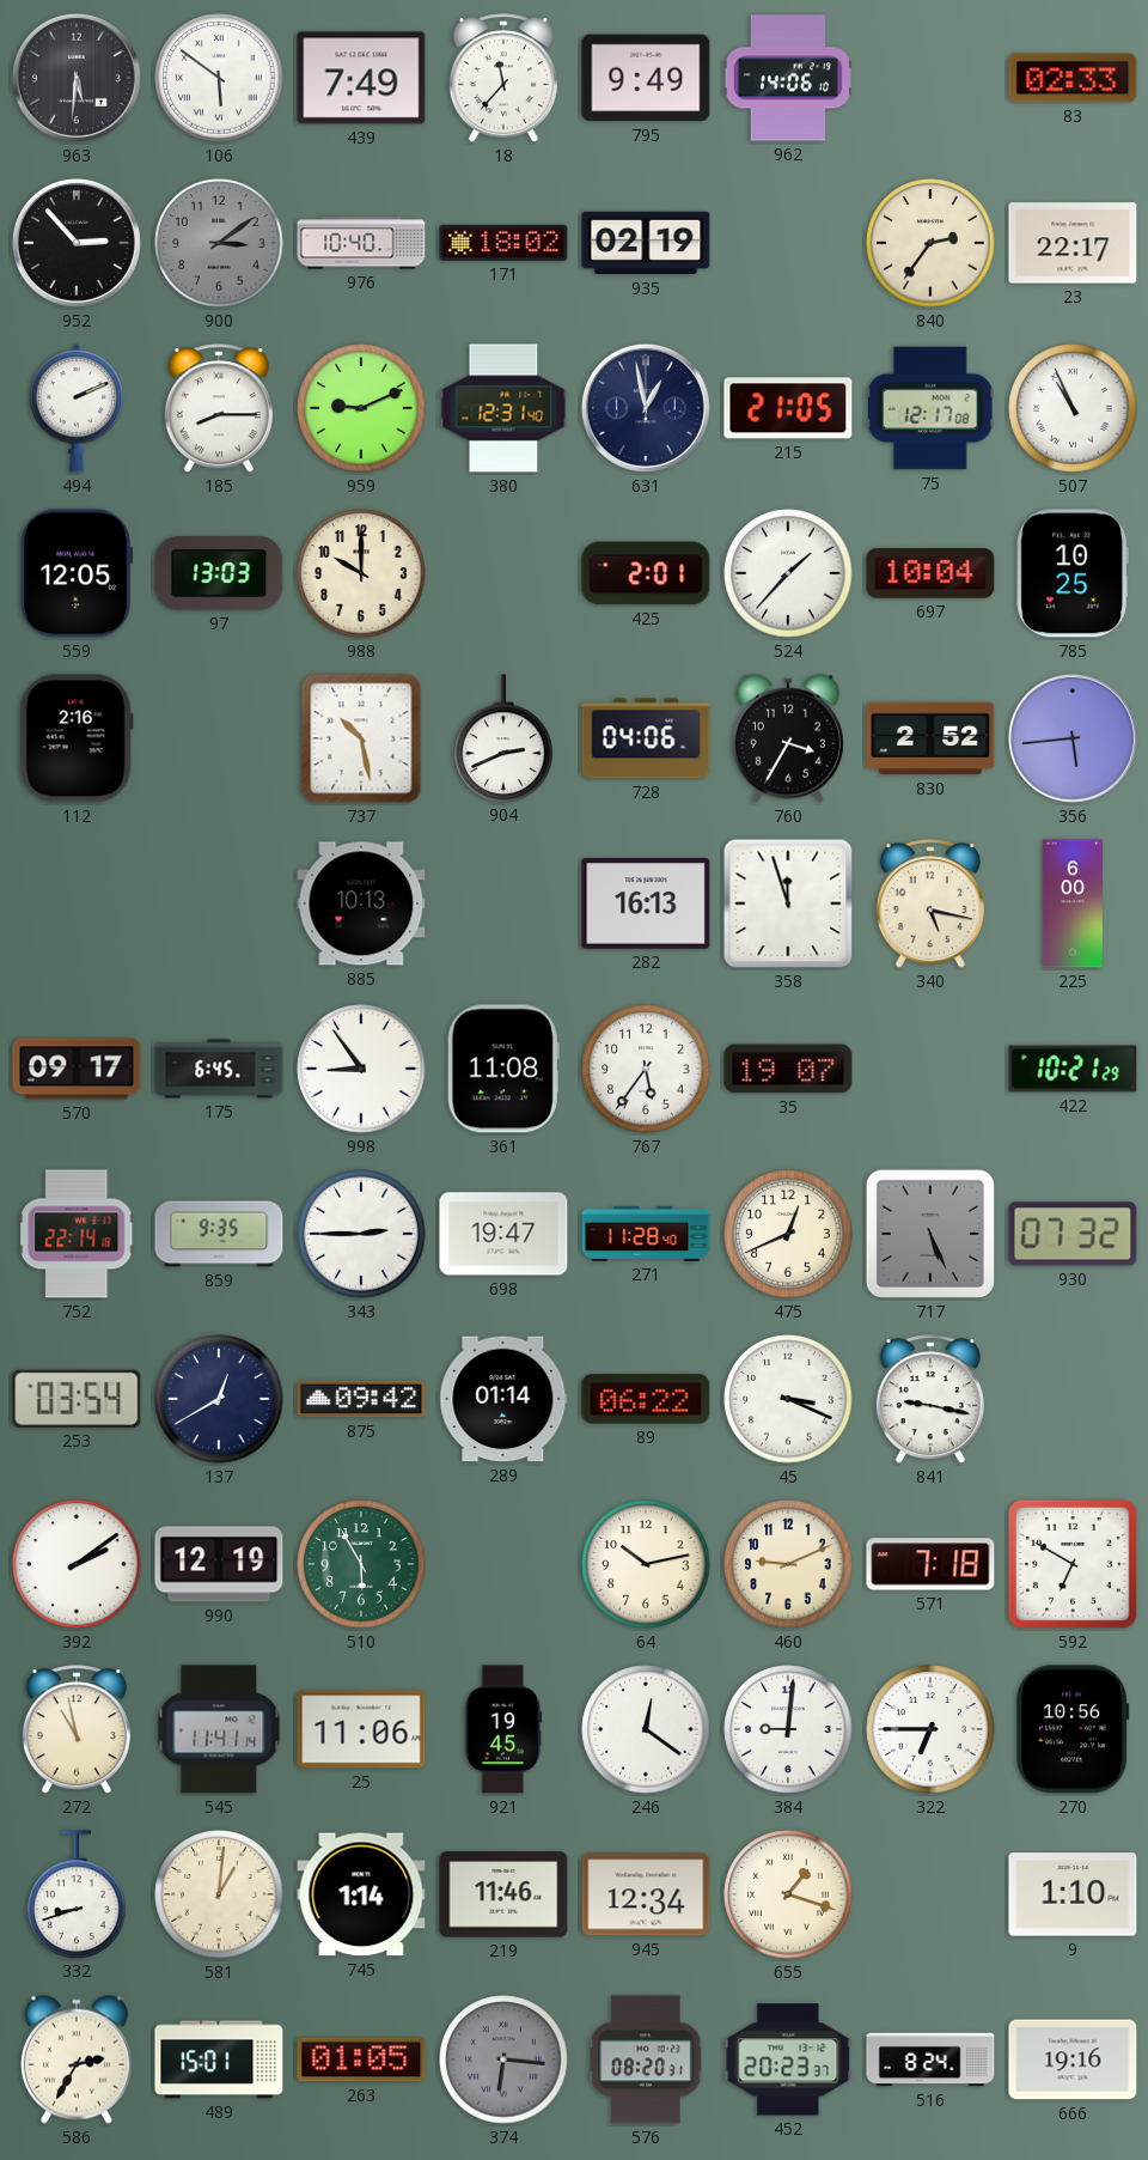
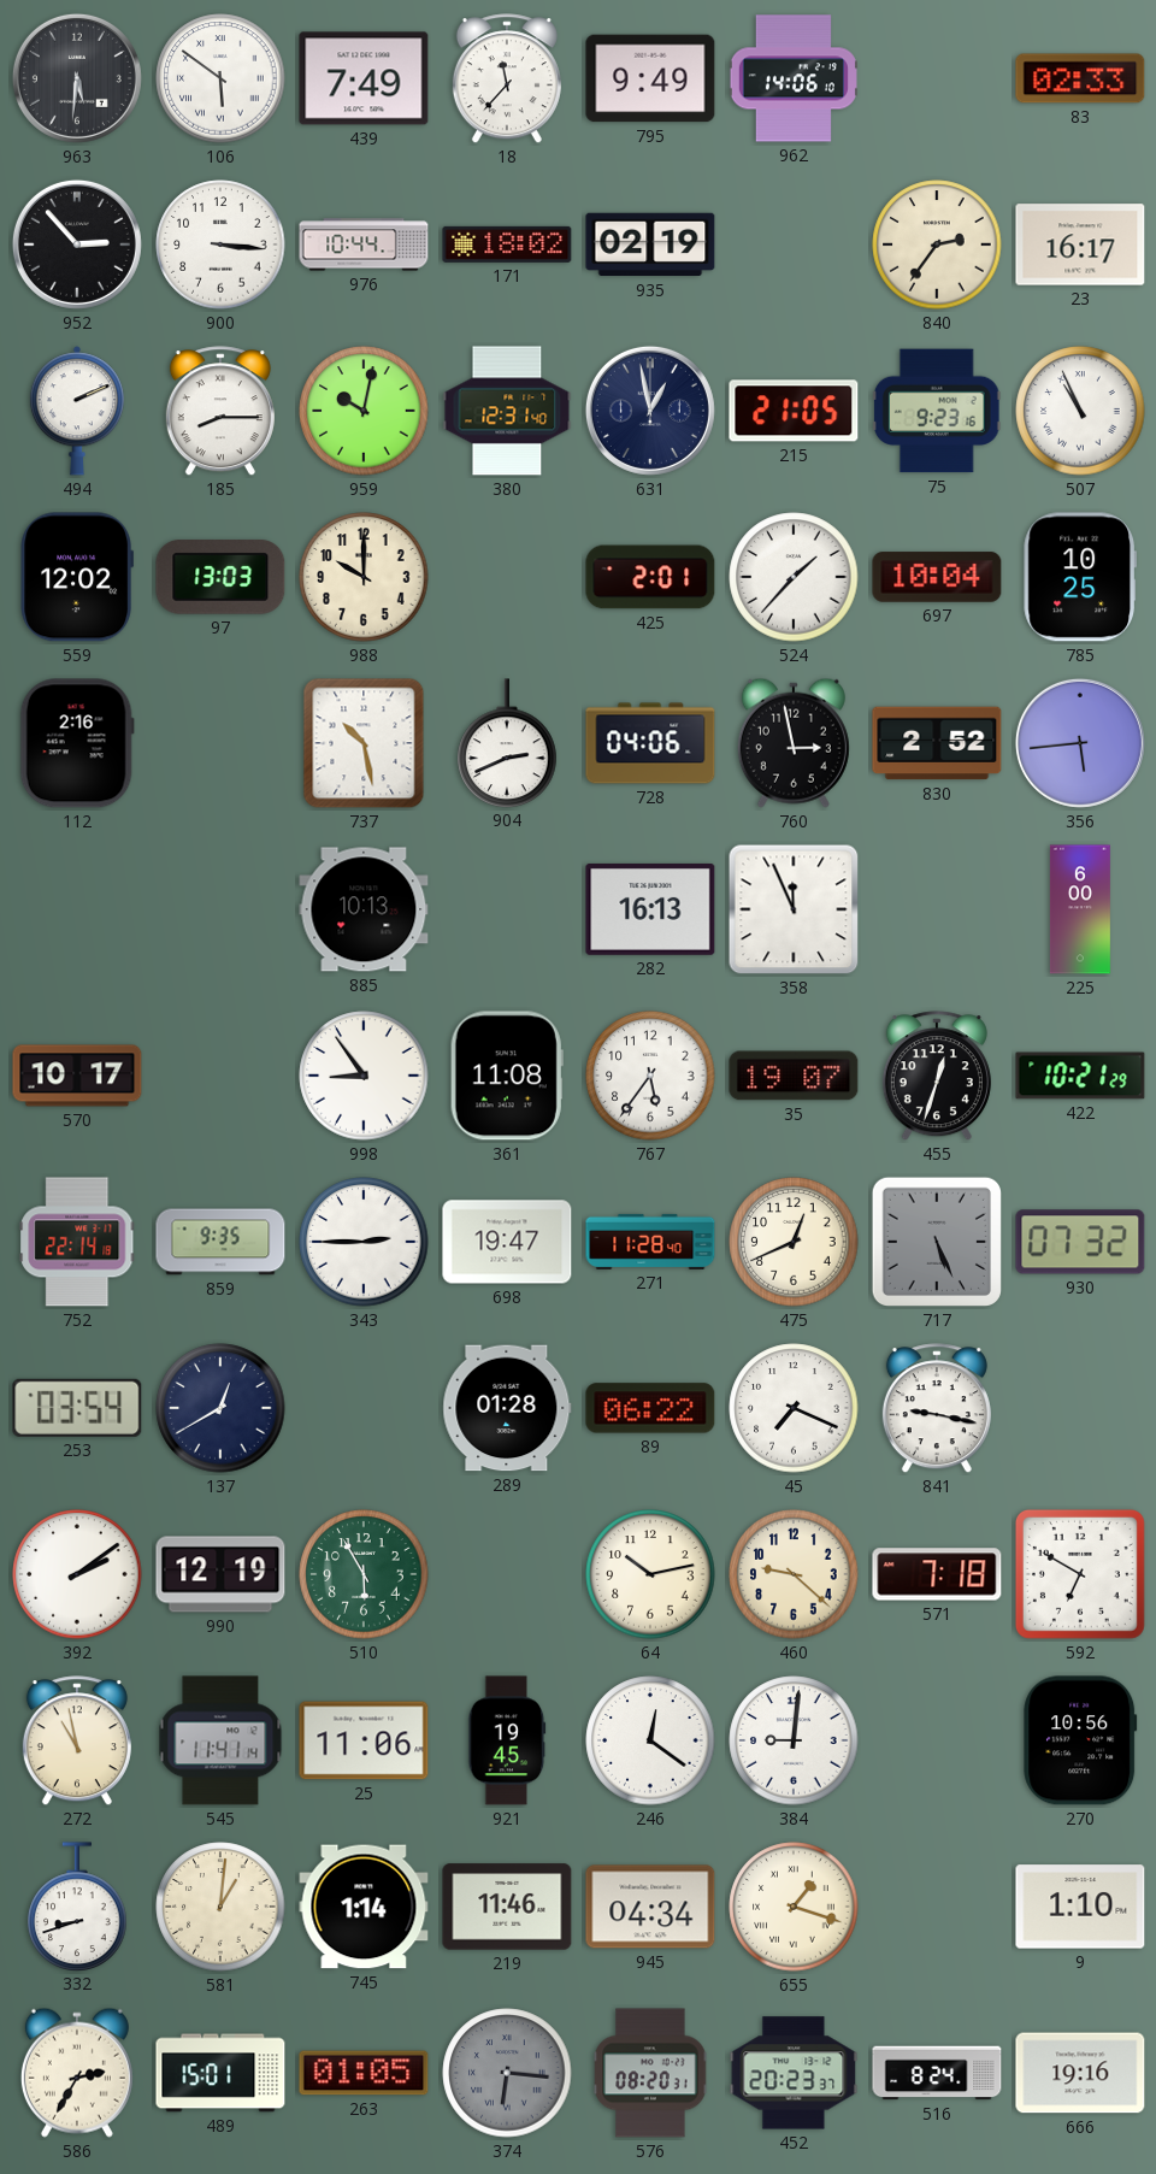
900: 3:09 -> 3:16
900 dial: grey -> white
976: 10:40 -> 10:44
23: 22:17 -> 16:17
959: 9:11 -> 10:02
75: 12:17 -> 9:23
559: 12:05 -> 12:02
760: 3:35 -> 2:58
358: 11:57 -> 11:56
340: 5:17 -> none
570: 09:17 -> 10:17
175: 6:45 -> none
455: none -> 12:33
875: 09:42 -> none
289: 01:14 -> 01:28
45: 3:19 -> 7:19
460: 9:11 -> 9:22
322: 6:45 -> none
945: 12:34 -> 04:34
